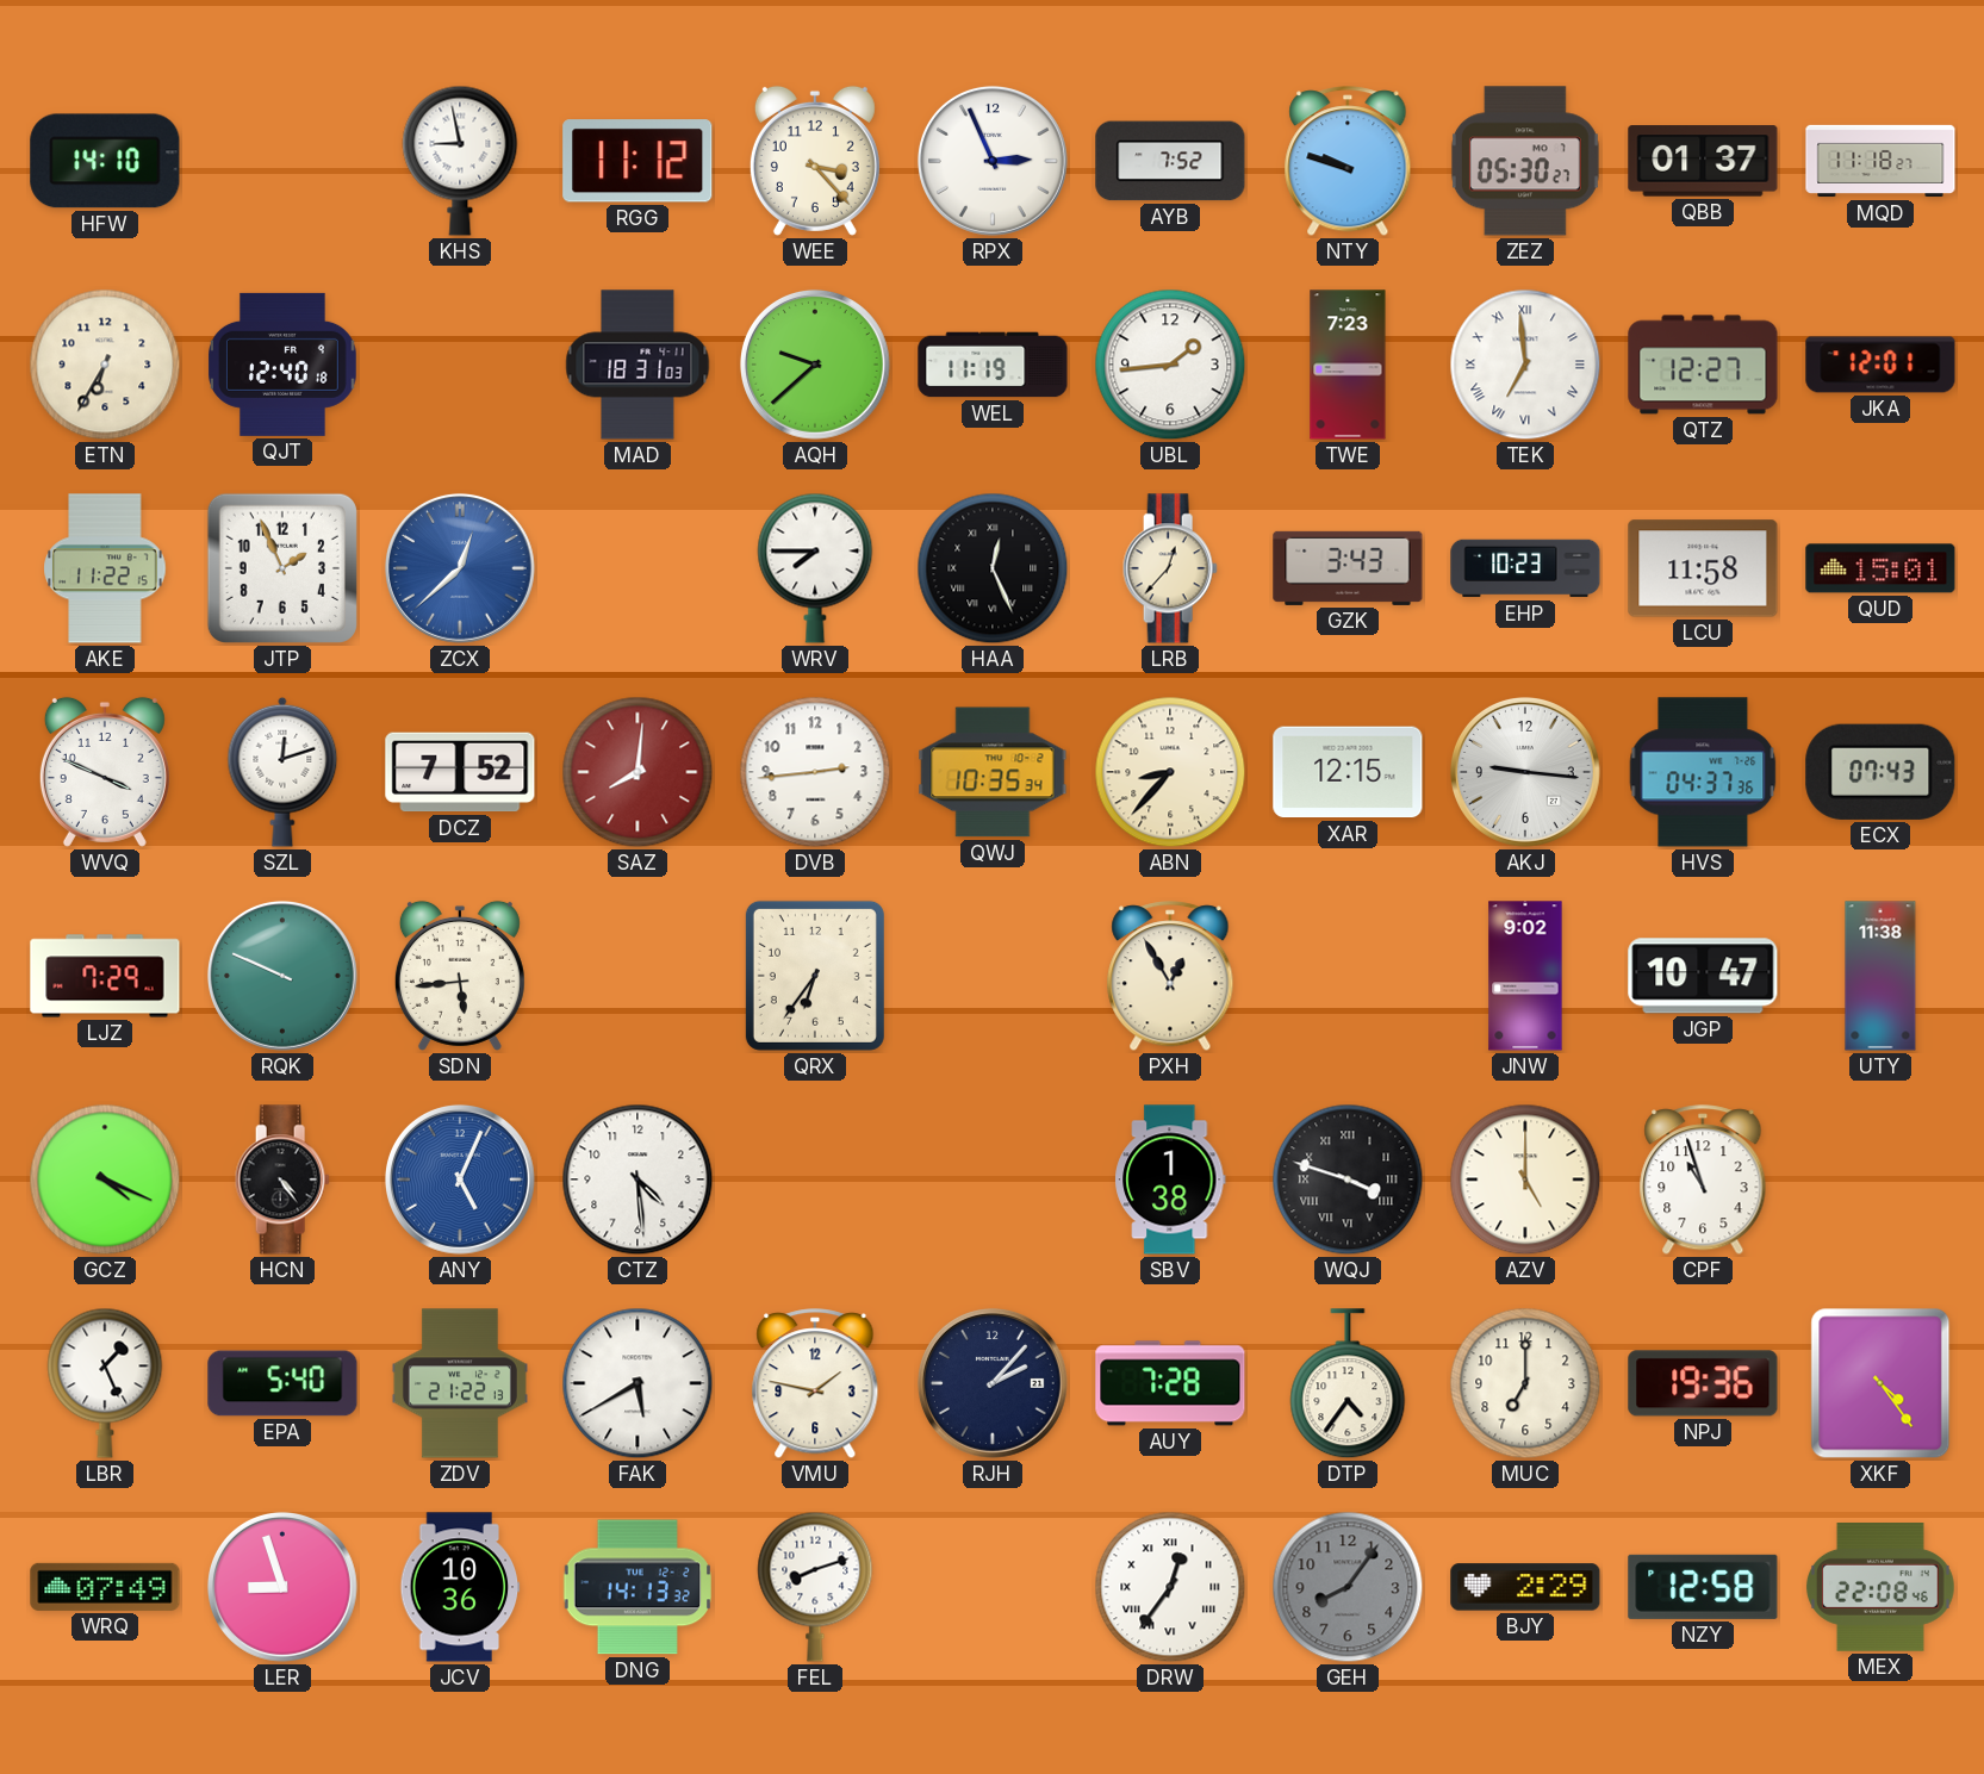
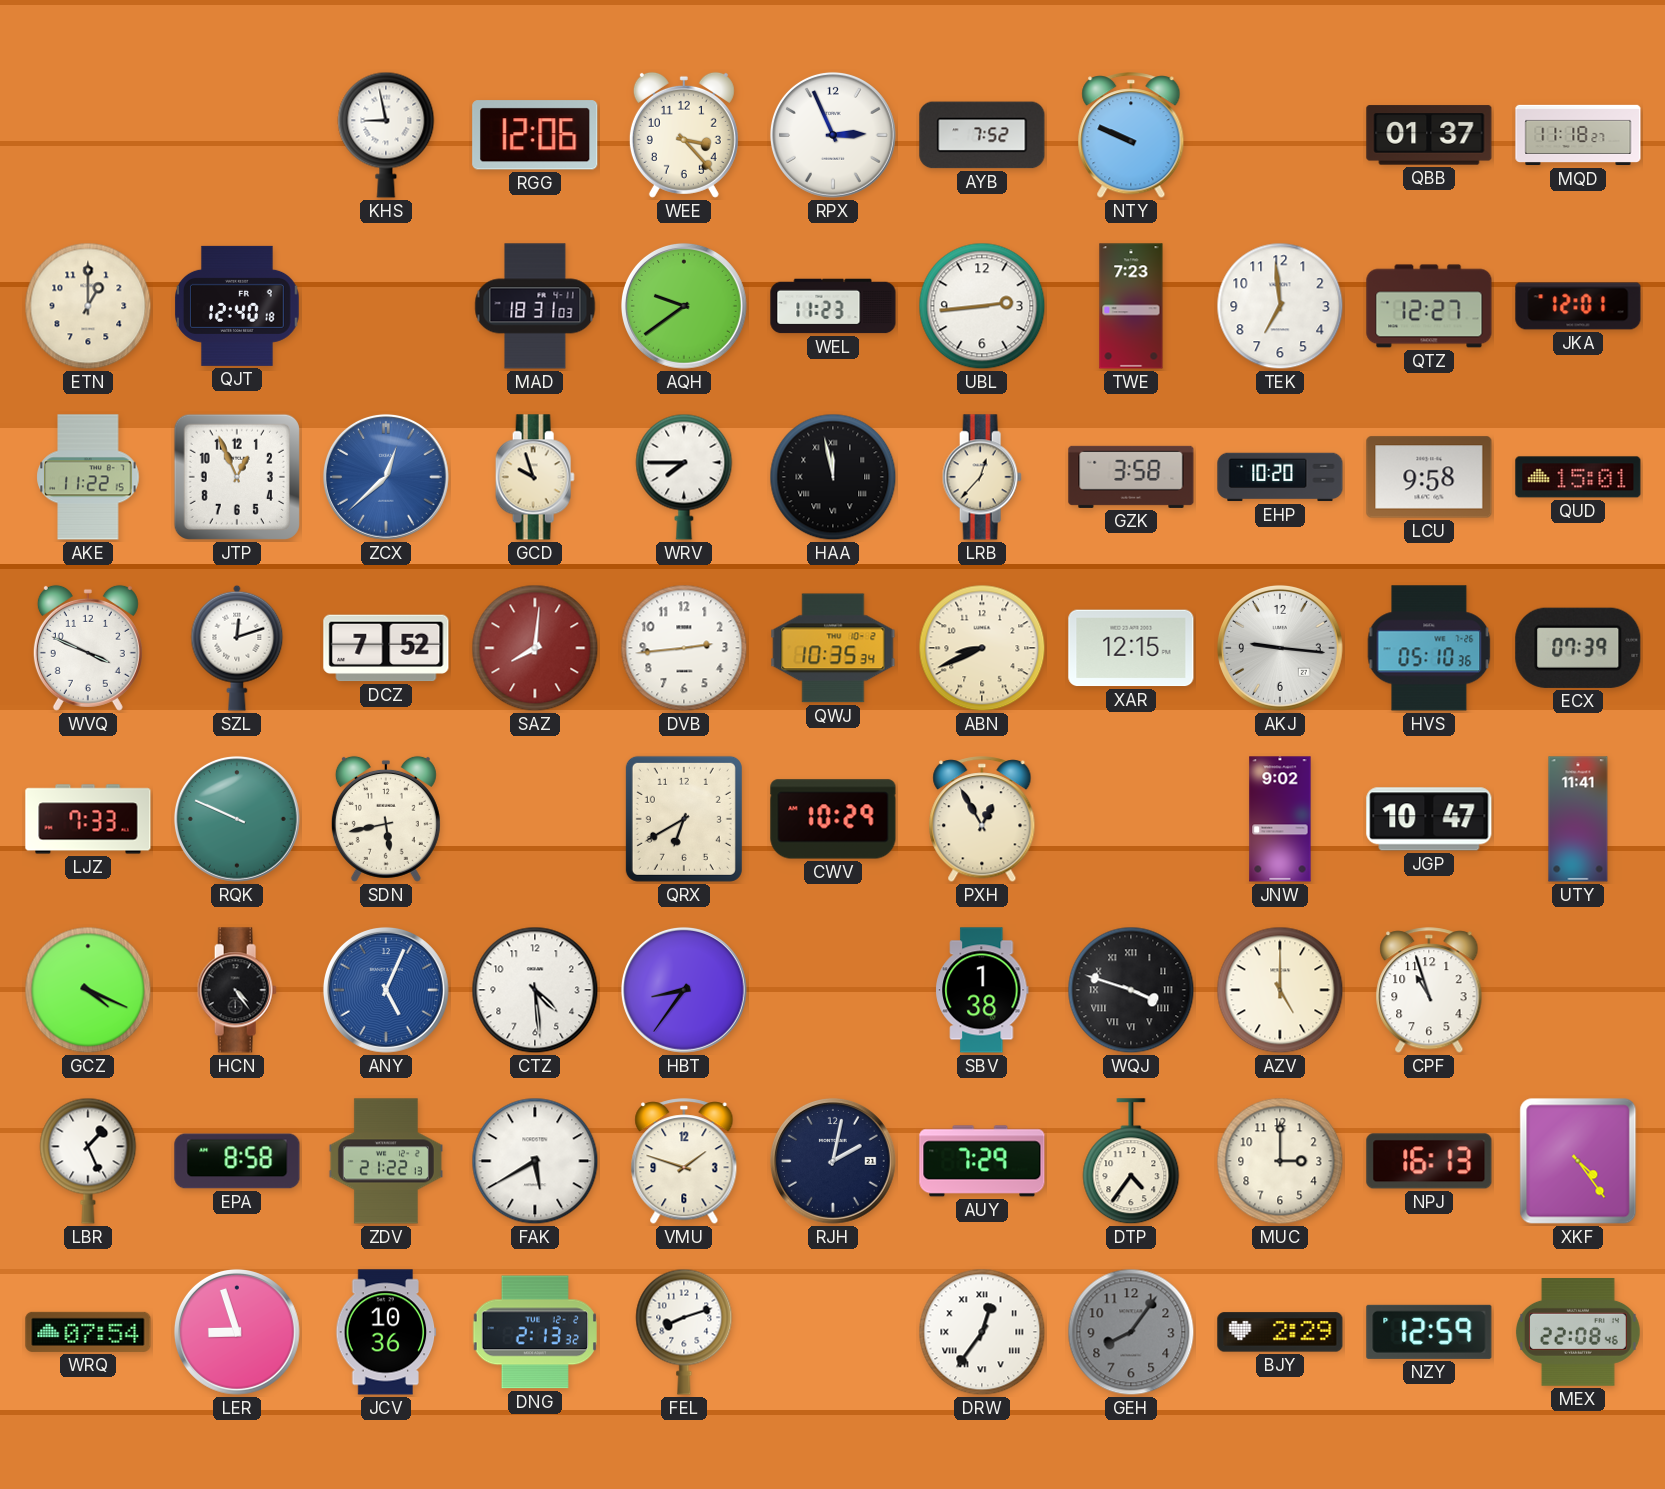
HFW: 14:10 -> none
RGG: 11:12 -> 12:06
NTY: 9:48 -> 9:49
ZEZ: 05:30 -> none
ETN: 6:35 -> 1:00
AQH: 9:38 -> 9:39
WEL: 11:19 -> 11:23
UBL: 1:44 -> 2:44
TEK numerals: Roman -> Arabic
JTP: 1:56 -> 12:56
GCD: none -> 9:57
HAA: 12:26 -> 11:58
GZK: 3:43 -> 3:58
EHP: 10:23 -> 10:20
LCU: 11:58 -> 9:58
ABN: 8:37 -> 8:41
HVS: 04:37 -> 05:10
ECX: 07:43 -> 07:39
LJZ: 7:29 -> 7:33
SDN: 5:44 -> 5:43
QRX: 6:36 -> 6:40
CWV: none -> 10:29
UTY: 11:38 -> 11:41
HBT: none -> 8:36
EPA: 5:40 -> 8:58
VMU: 1:47 -> 1:48
RJH: 2:07 -> 2:02
AUY: 7:28 -> 7:29
MUC: 7:00 -> 3:00
NPJ: 19:36 -> 16:13
WRQ: 07:49 -> 07:54
DNG: 14:13 -> 2:13
NZY: 12:58 -> 12:59
